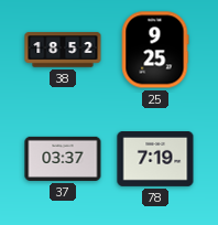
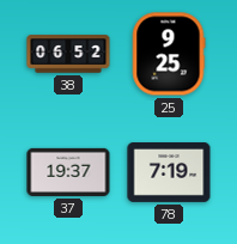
38: 18:52 -> 06:52
37: 03:37 -> 19:37
